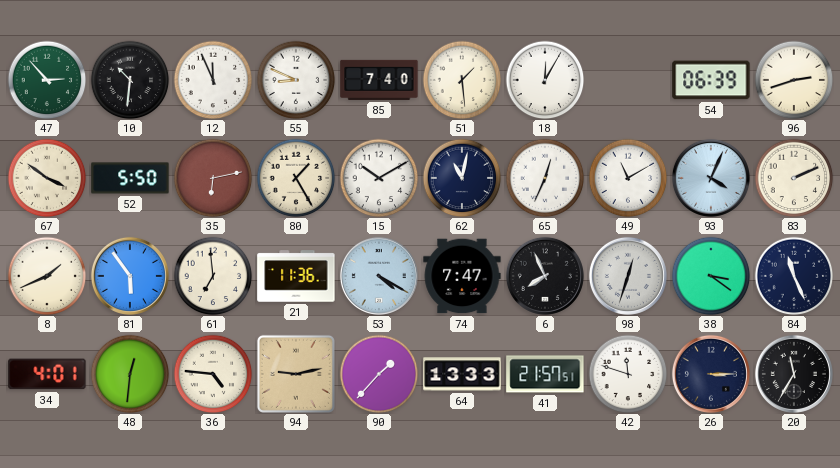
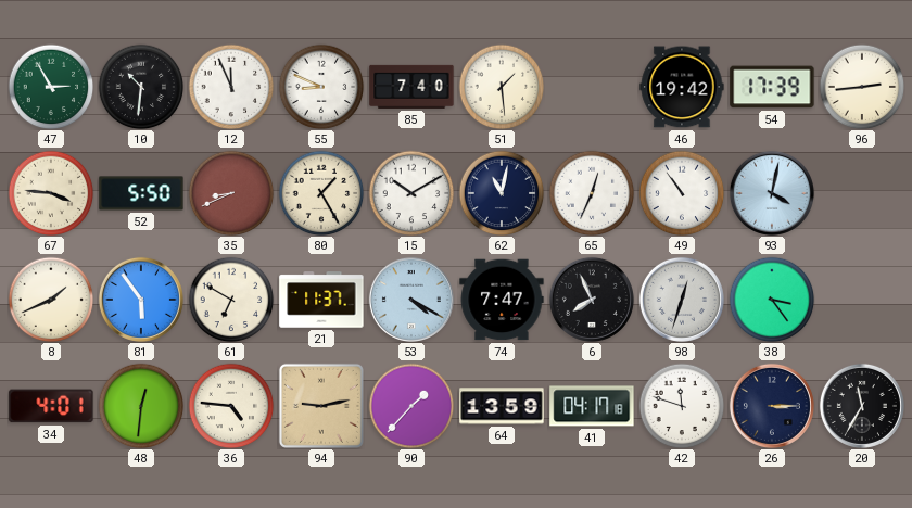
47: 2:53 -> 2:55
18: 12:05 -> none
46: none -> 19:42
54: 06:39 -> 17:39
96: 2:42 -> 2:44
67: 3:51 -> 3:46
35: 6:13 -> 8:41
49: 11:10 -> 10:54
93: 4:04 -> 4:02
83: 2:11 -> none
61: 6:59 -> 6:50
21: 11:36 -> 11:37
38: 3:21 -> 3:24
84: 11:26 -> none
64: 13:33 -> 13:59
41: 21:57 -> 04:17
